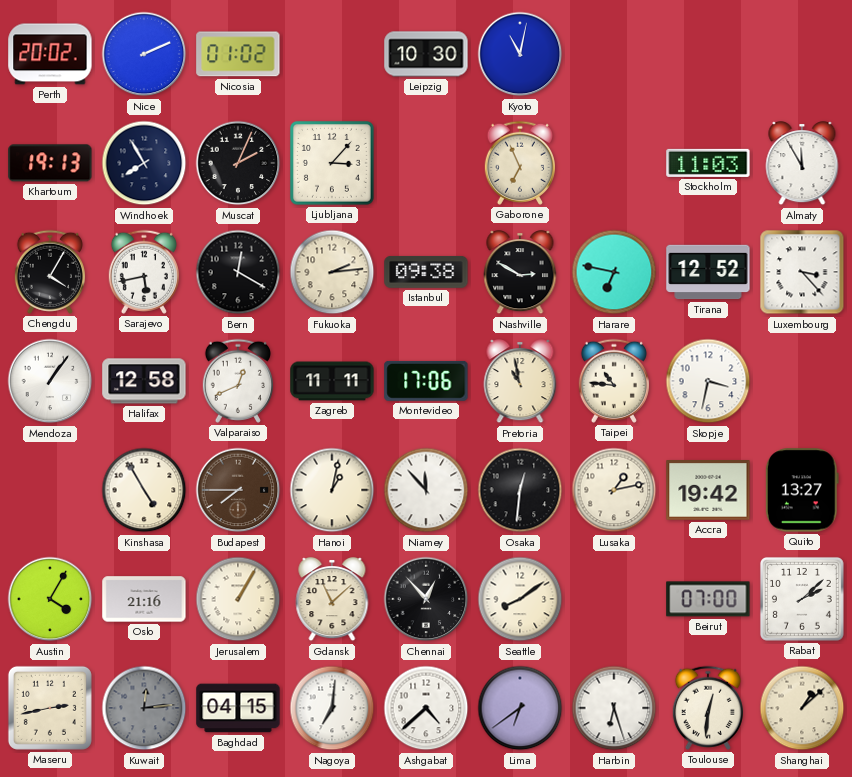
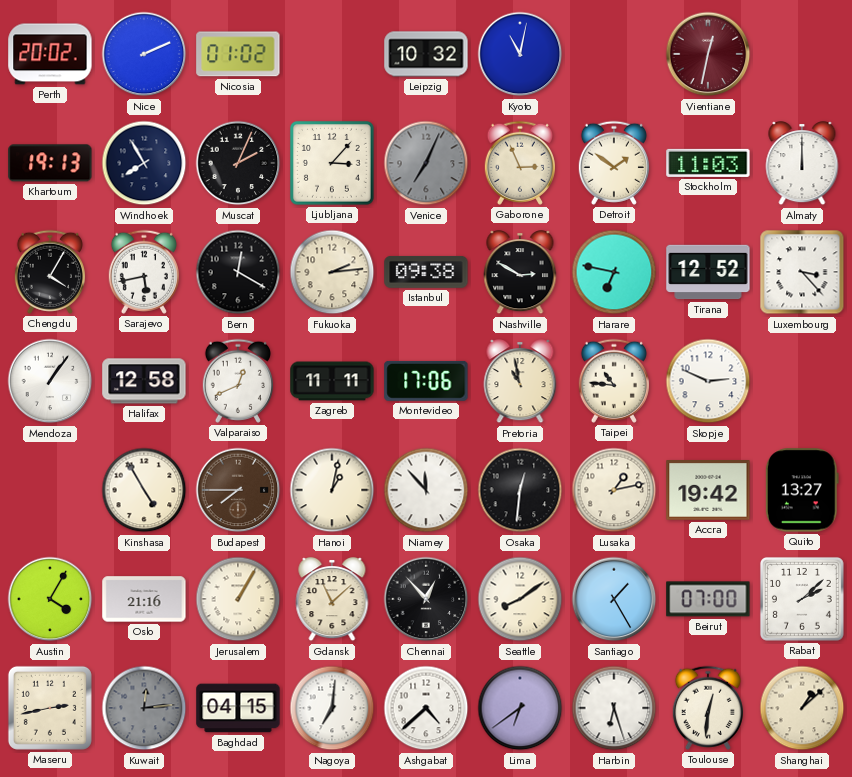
Leipzig: 10:30 -> 10:32
Vientiane: none -> 12:32
Venice: none -> 7:04
Gaborone: 6:56 -> 2:56
Detroit: none -> 1:51
Almaty: 11:55 -> 12:00
Skopje: 3:32 -> 2:49
Santiago: none -> 1:25
